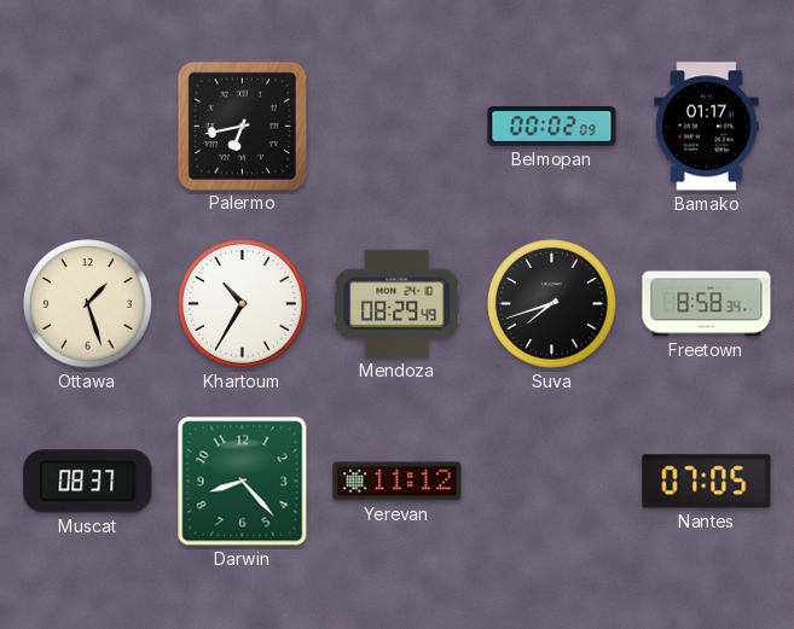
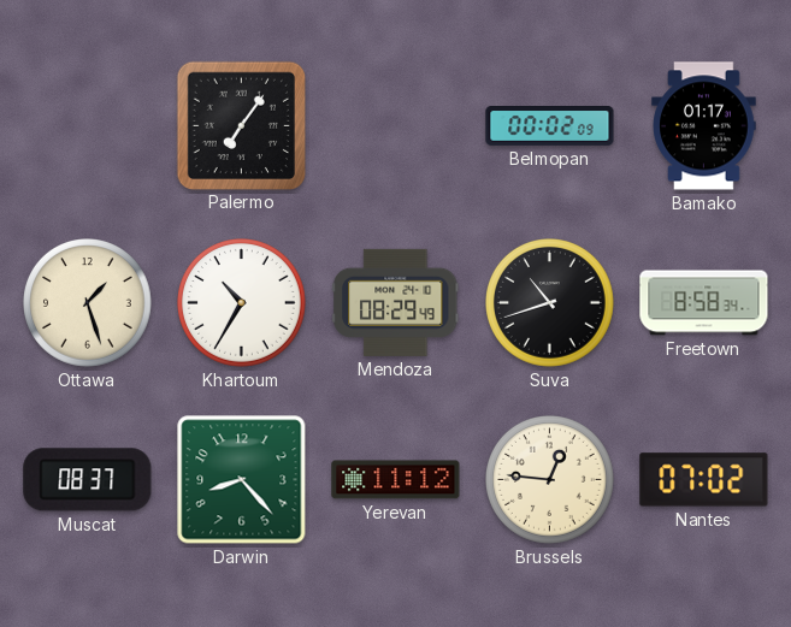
Palermo: 6:43 -> 7:06
Suva: 7:42 -> 10:42
Brussels: none -> 12:46
Nantes: 07:05 -> 07:02
